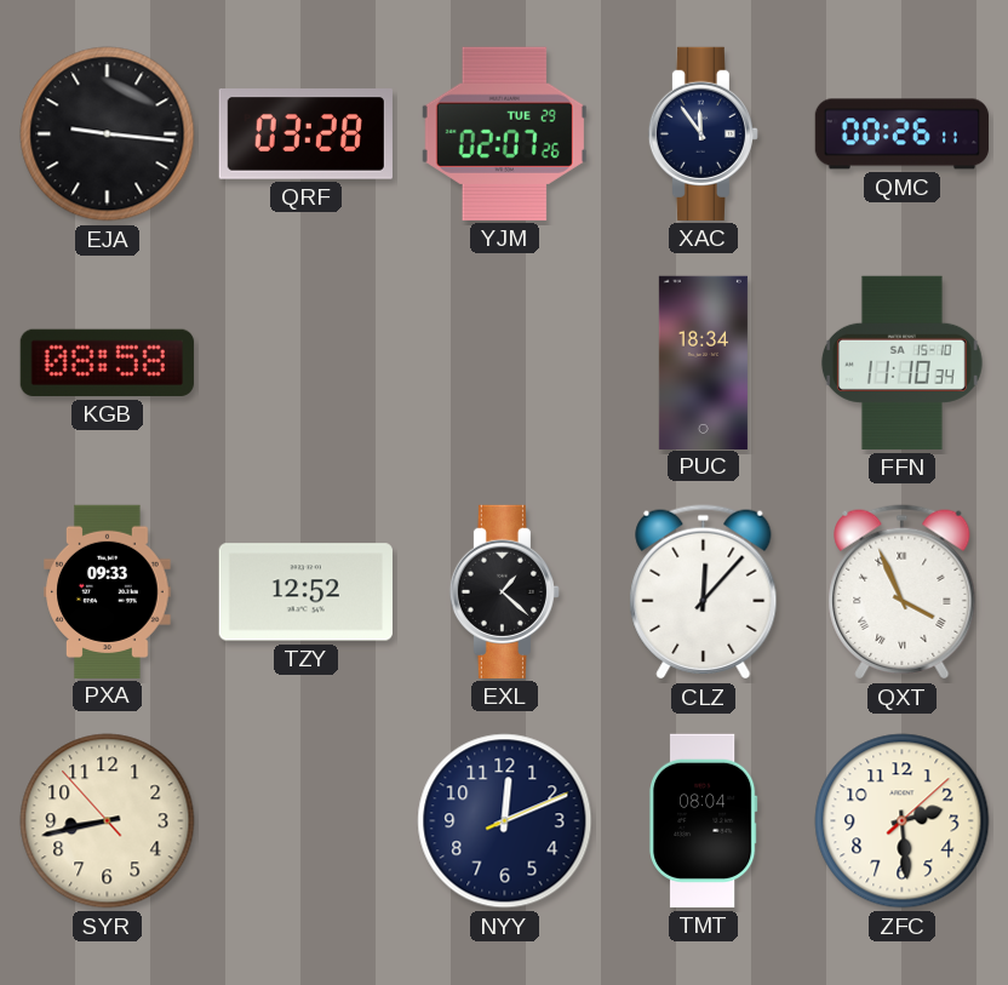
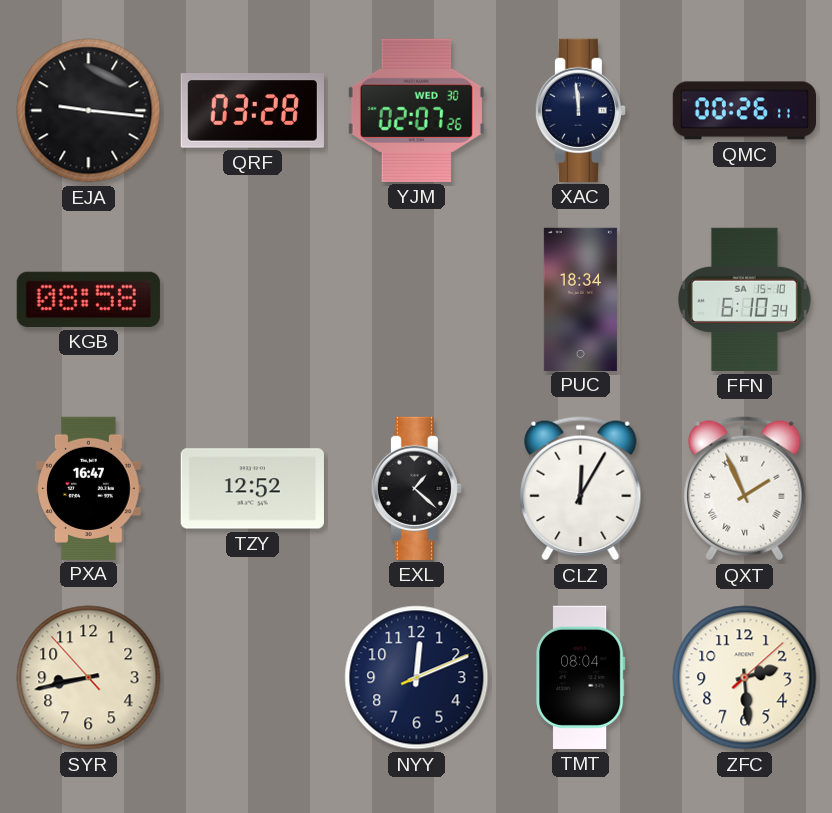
YJM date: TUE 29 -> WED 30
XAC: 11:54 -> 11:59
FFN: 11:10 -> 6:10
PXA: 09:33 -> 16:47
CLZ: 12:07 -> 12:05
QXT: 3:56 -> 1:56
